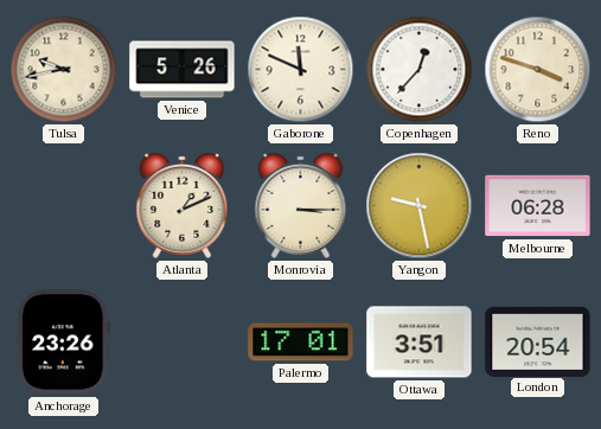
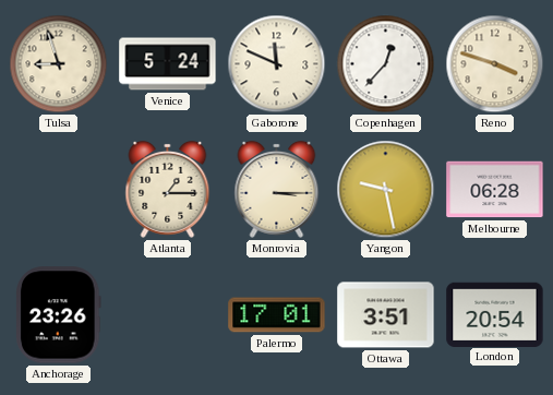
Tulsa: 9:43 -> 8:57
Venice: 5:26 -> 5:24
Atlanta: 1:11 -> 1:15
